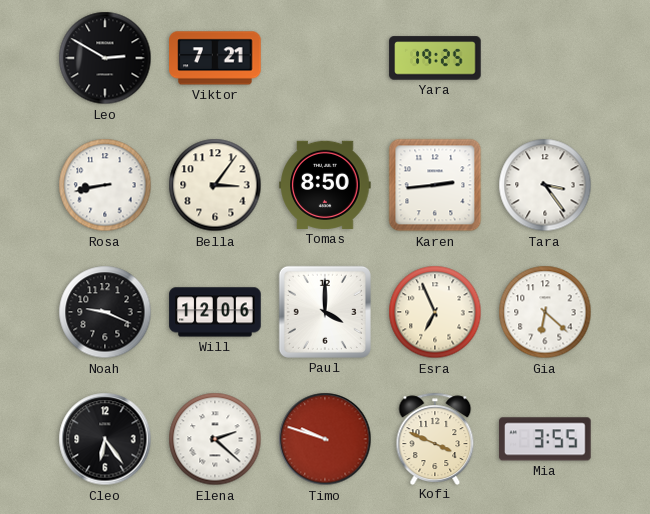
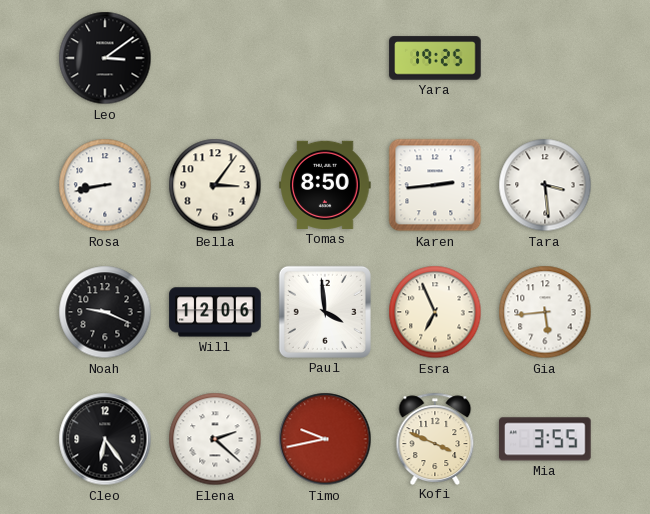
Leo: 2:50 -> 3:09
Viktor: 7:21 -> none
Tara: 3:24 -> 3:29
Paul: 4:00 -> 3:59
Gia: 6:22 -> 5:44
Timo: 9:48 -> 9:43
